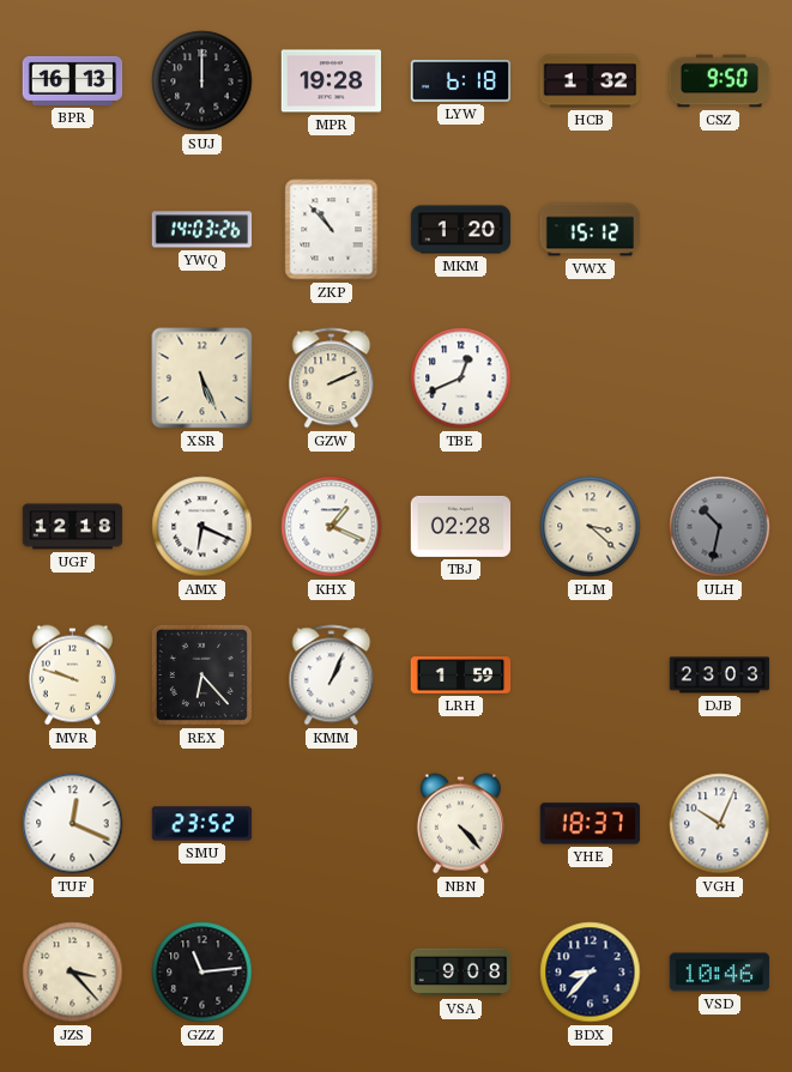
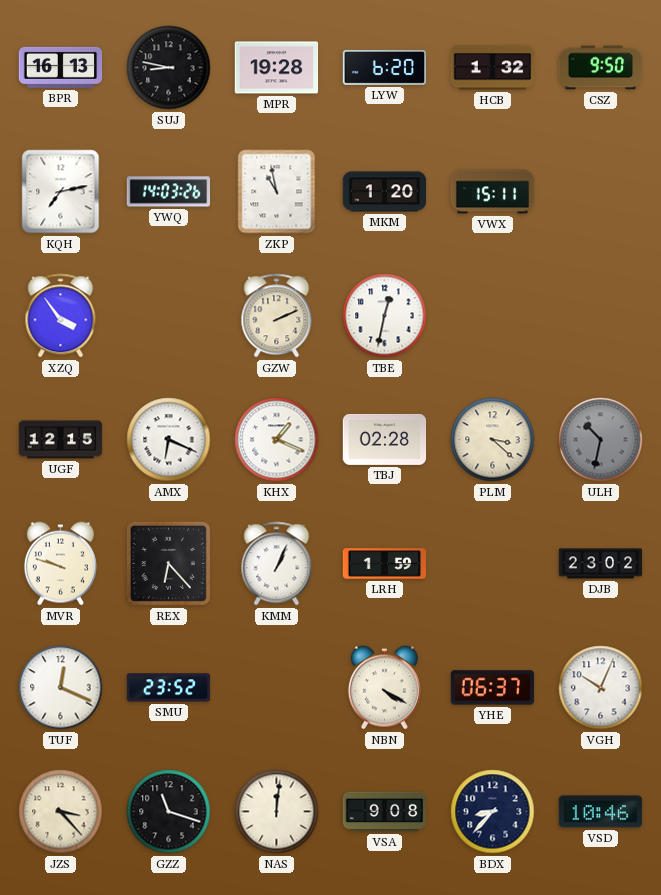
SUJ: 12:00 -> 8:47
LYW: 6:18 -> 6:20
KQH: none -> 7:13
ZKP: 10:53 -> 10:58
VWX: 15:12 -> 15:11
XZQ: none -> 3:54
XSR: 5:26 -> none
TBE: 12:41 -> 12:32
UGF: 12:18 -> 12:15
DJB: 23:03 -> 23:02
NBN: 4:23 -> 4:20
YHE: 18:37 -> 06:37
GZZ: 11:14 -> 11:18
NAS: none -> 12:01
